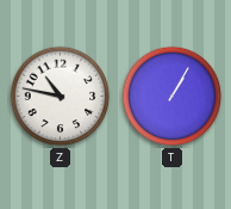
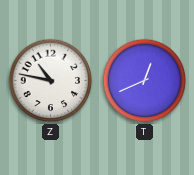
T: 1:05 -> 12:41
